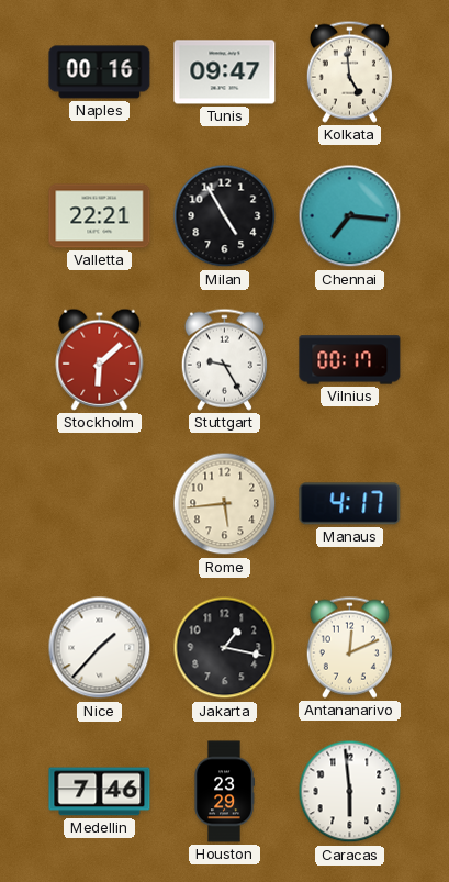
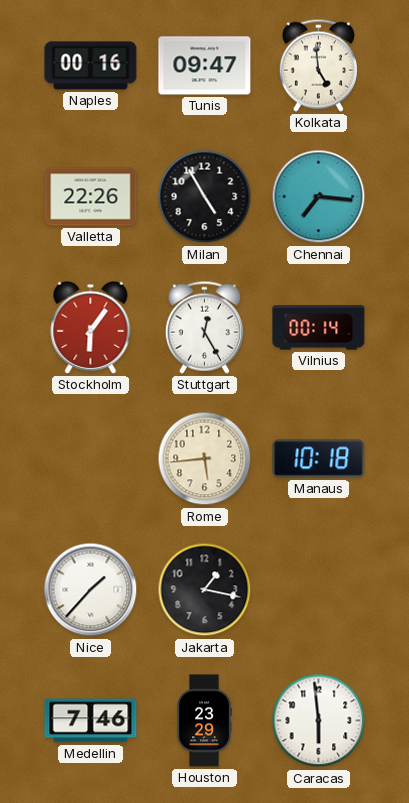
Valletta: 22:21 -> 22:26
Stockholm: 6:08 -> 6:06
Stuttgart: 9:25 -> 12:25
Vilnius: 00:17 -> 00:14
Manaus: 4:17 -> 10:18
Antananarivo: 12:11 -> none
